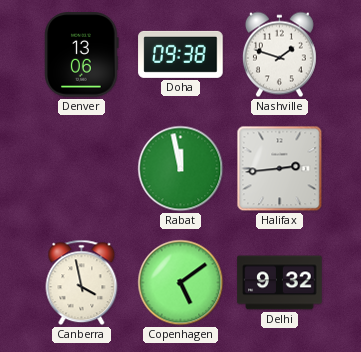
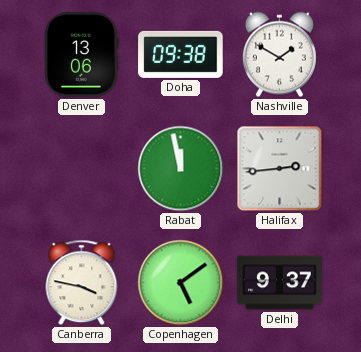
Nashville: 1:48 -> 1:50
Canberra: 3:58 -> 3:47
Delhi: 9:32 -> 9:37
